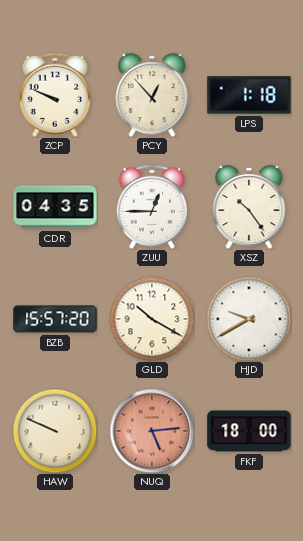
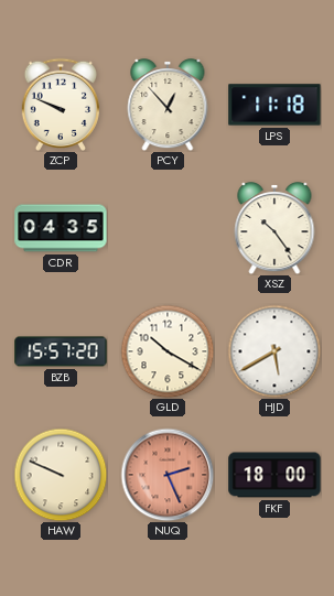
LPS: 1:18 -> 11:18
ZUU: 12:45 -> none
HJD: 9:40 -> 5:40
NUQ: 5:14 -> 2:26
